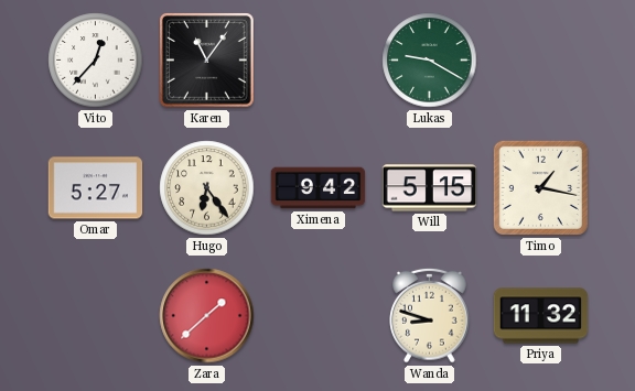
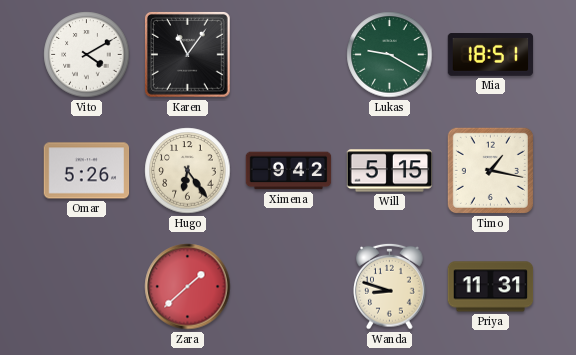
Vito: 12:37 -> 4:10
Mia: none -> 18:51
Omar: 5:27 -> 5:26
Priya: 11:32 -> 11:31
